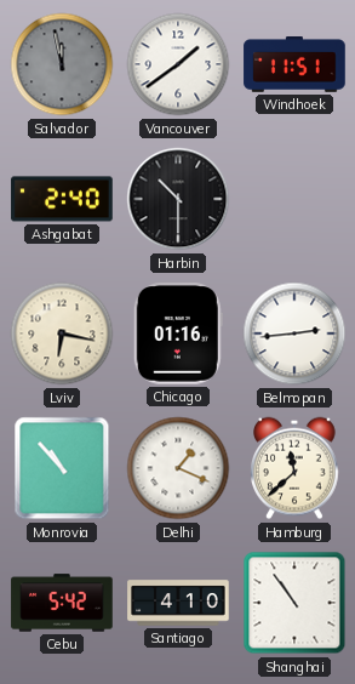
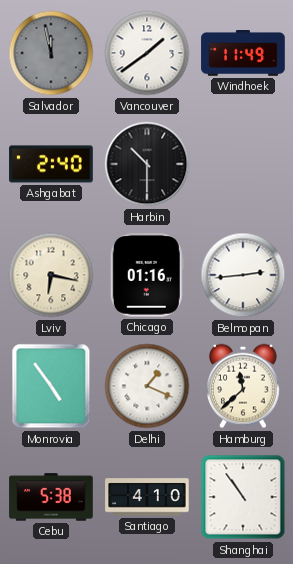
Windhoek: 11:51 -> 11:49
Monrovia: 10:53 -> 4:54
Cebu: 5:42 -> 5:38
